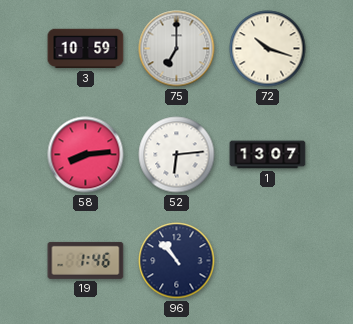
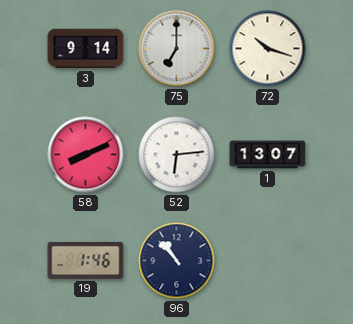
3: 10:59 -> 9:14
58: 8:14 -> 8:11
